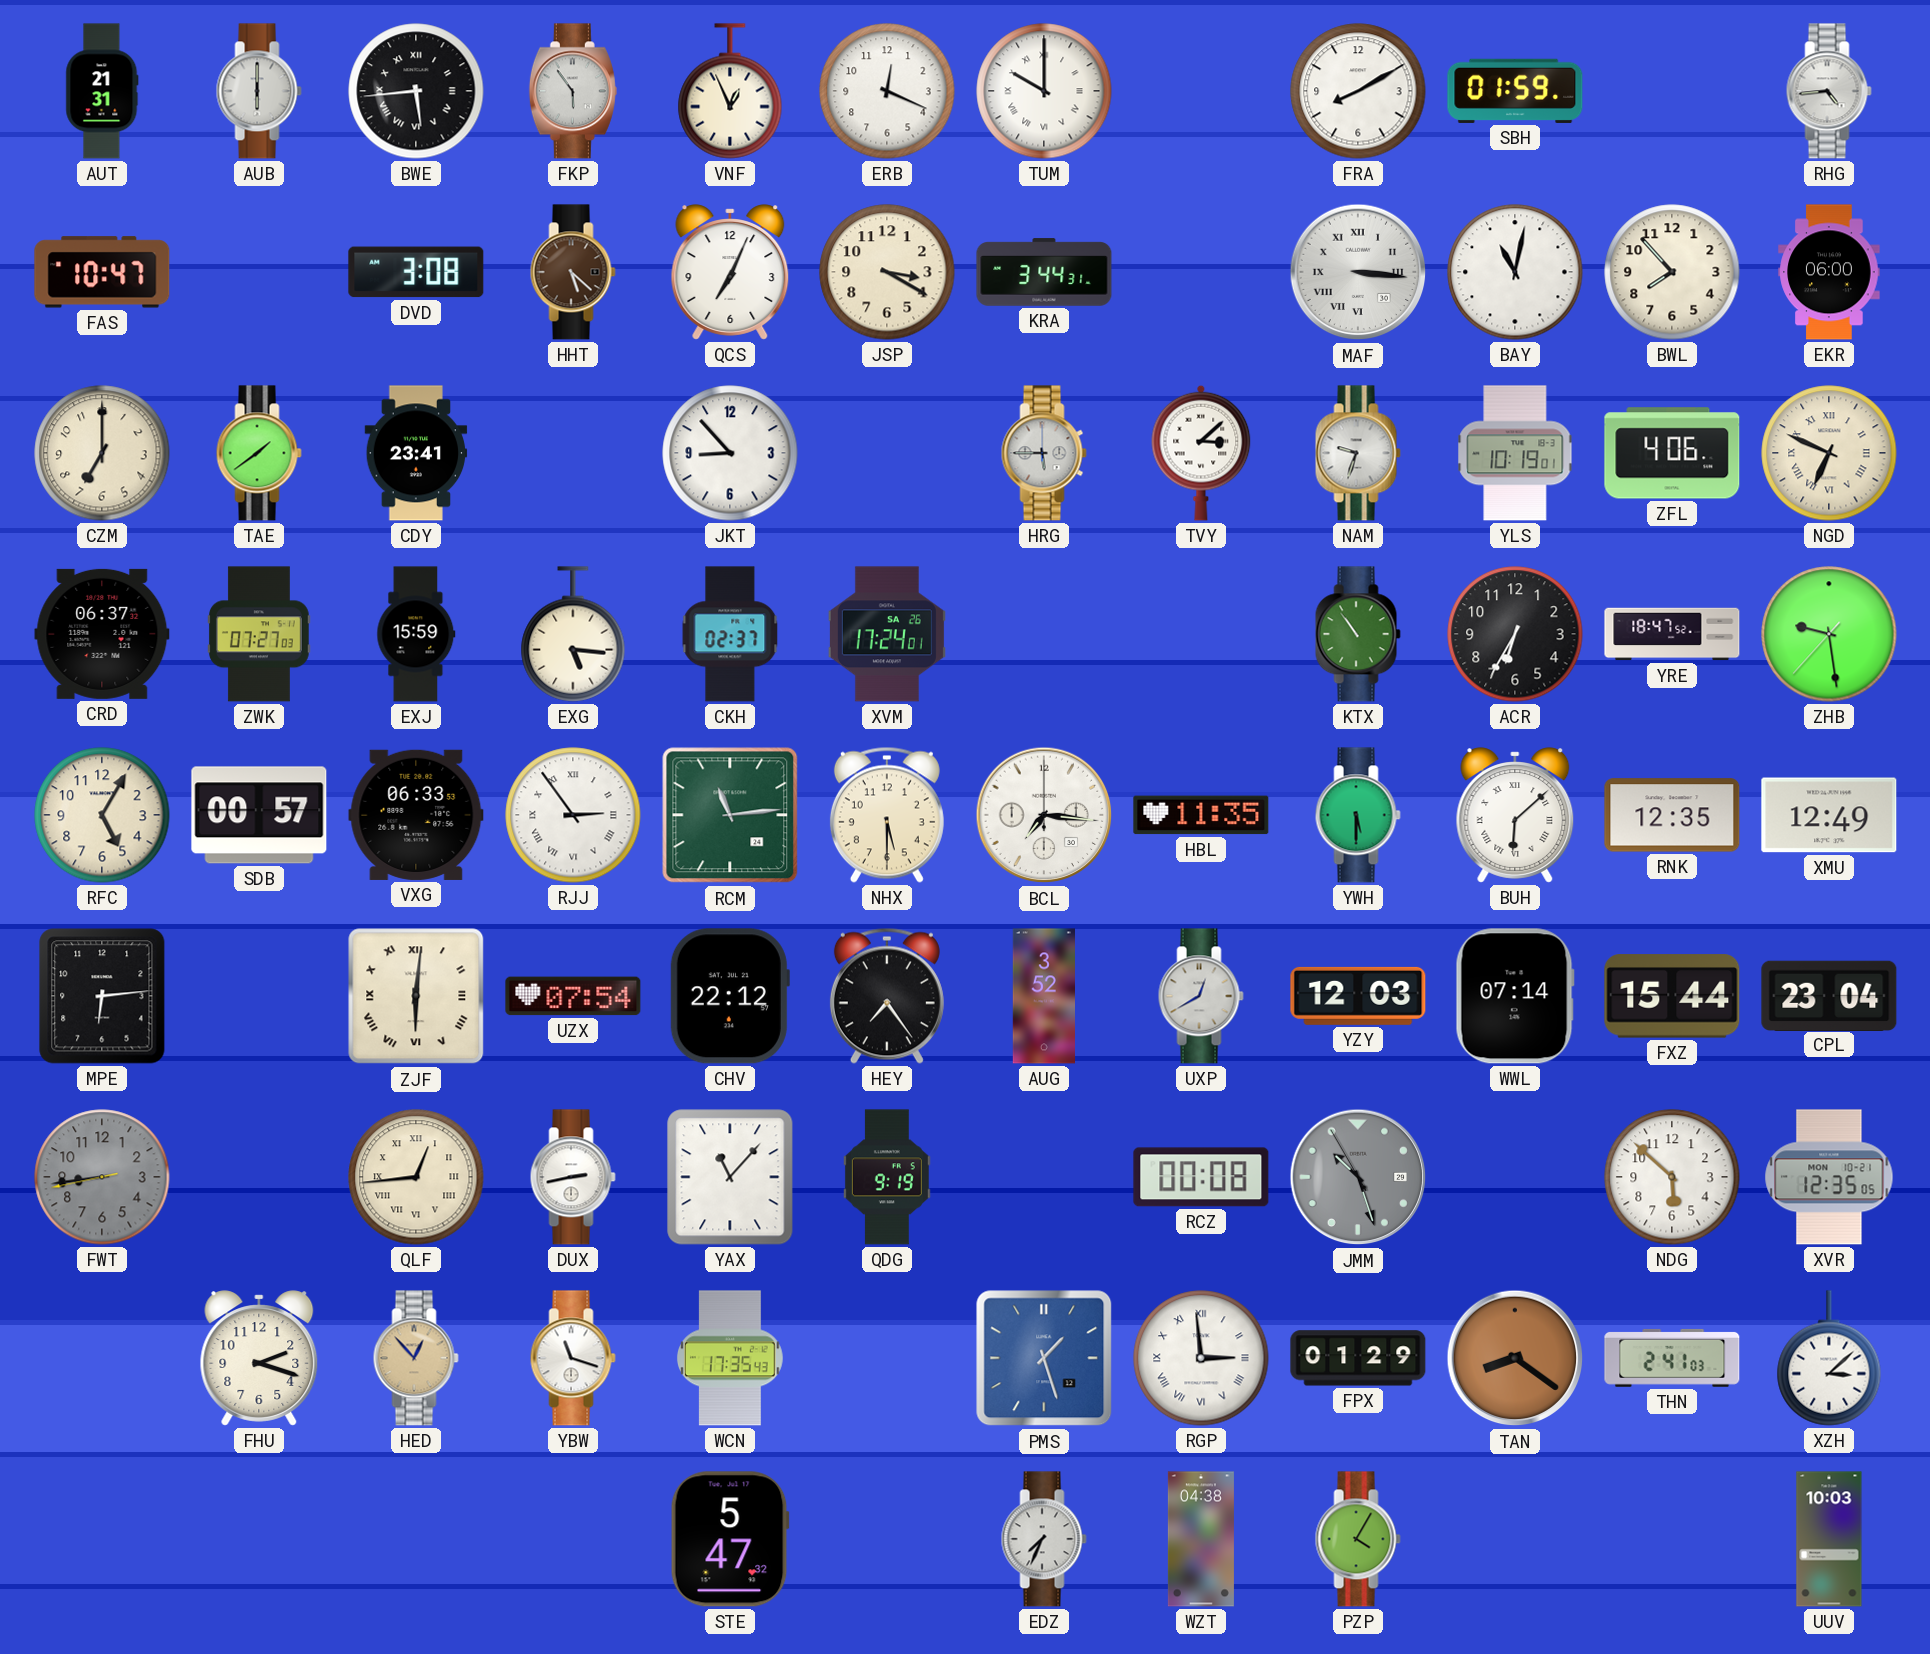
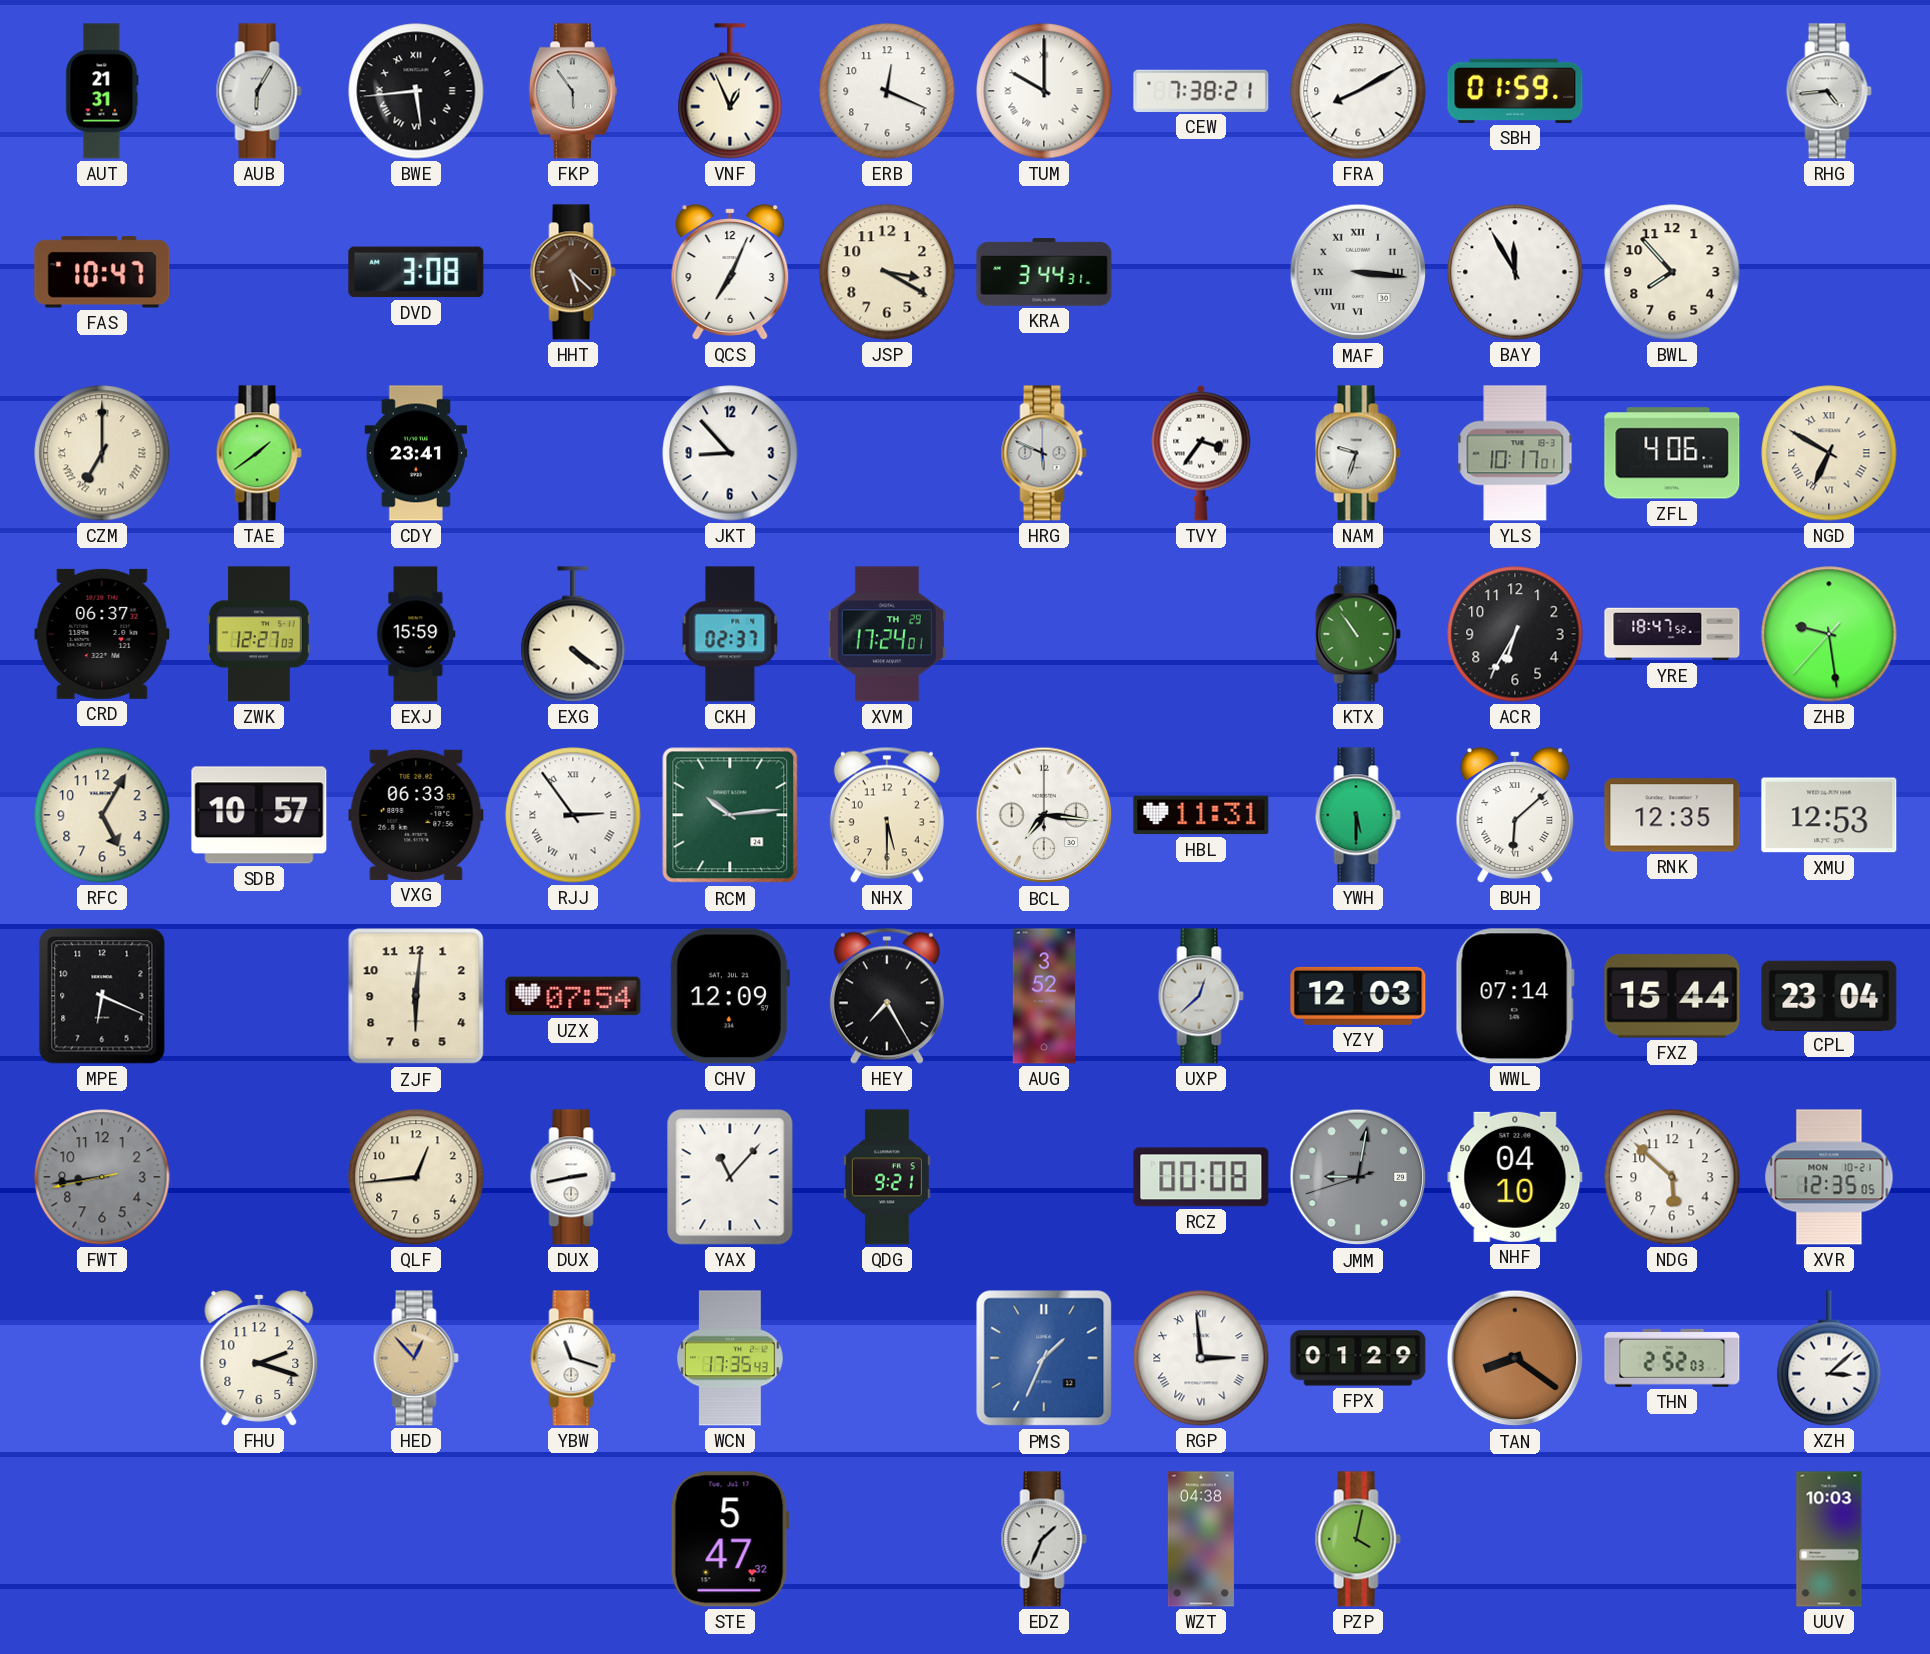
AUB: 6:00 -> 6:05
CEW: none -> 7:38
BAY: 11:02 -> 11:55
EKR: 06:00 -> none
CZM numerals: Arabic -> Roman
HRG: 5:45 -> 5:49
TVY: 3:08 -> 3:36
YLS: 10:19 -> 10:17
NGD: 6:49 -> 6:50
ZWK: 07:27 -> 12:27
EXG: 5:16 -> 4:21
XVM date: SA 26 -> TH 29
SDB: 00:57 -> 10:57
RCM: 11:14 -> 10:14
HBL: 11:35 -> 11:31
XMU: 12:49 -> 12:53
MPE: 6:14 -> 6:19
ZJF numerals: Roman -> Arabic
CHV: 22:12 -> 12:09
HEY: 7:24 -> 7:25
UXP: 12:40 -> 12:38
QLF numerals: Roman -> Arabic
QDG: 9:19 -> 9:21
JMM: 10:26 -> 9:01
NHF: none -> 04:10
PMS: 1:27 -> 1:34
THN: 2:41 -> 2:52
EDZ: 7:34 -> 1:34
PZP: 4:05 -> 4:02
